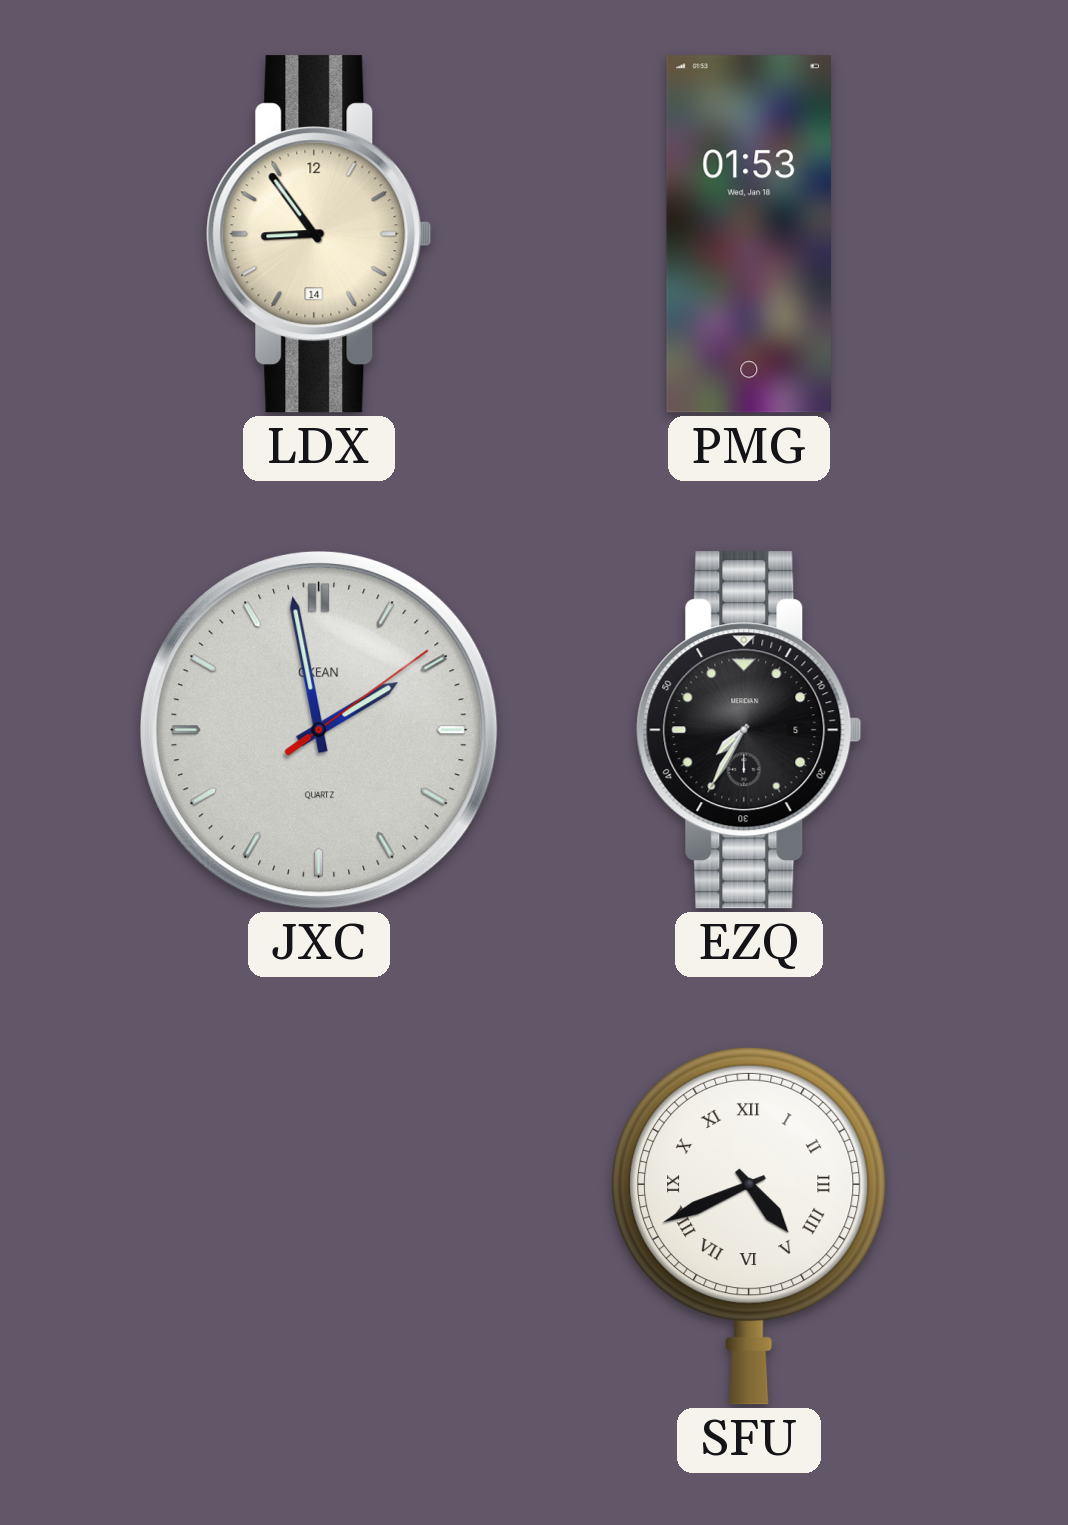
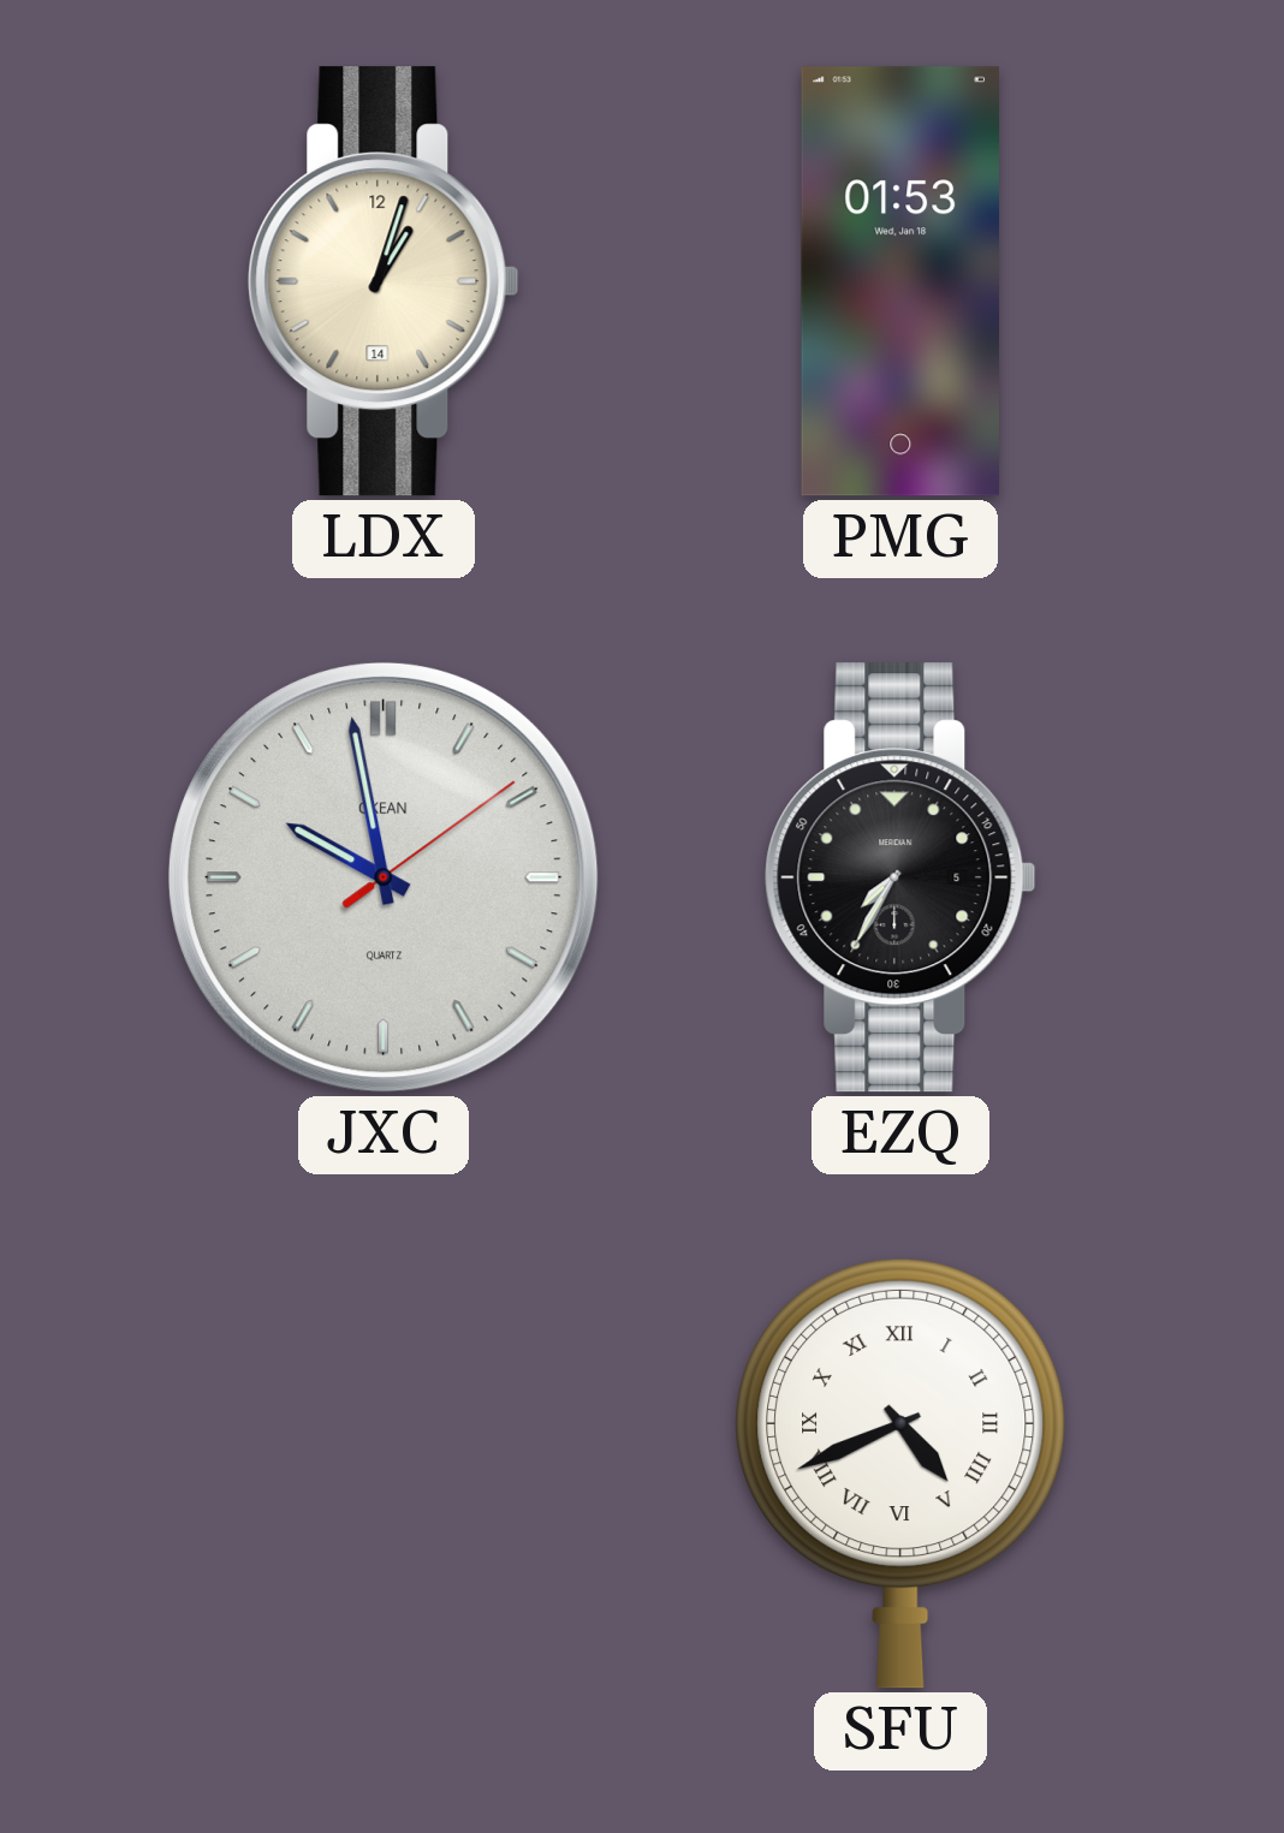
LDX: 8:54 -> 1:03
JXC: 1:58 -> 9:58
